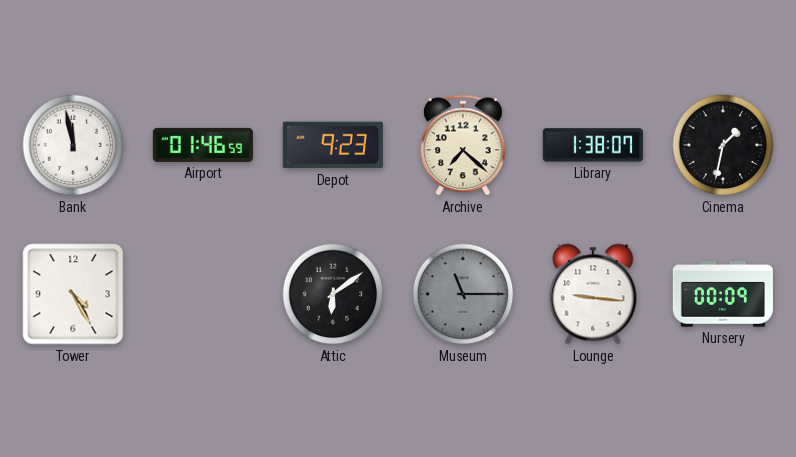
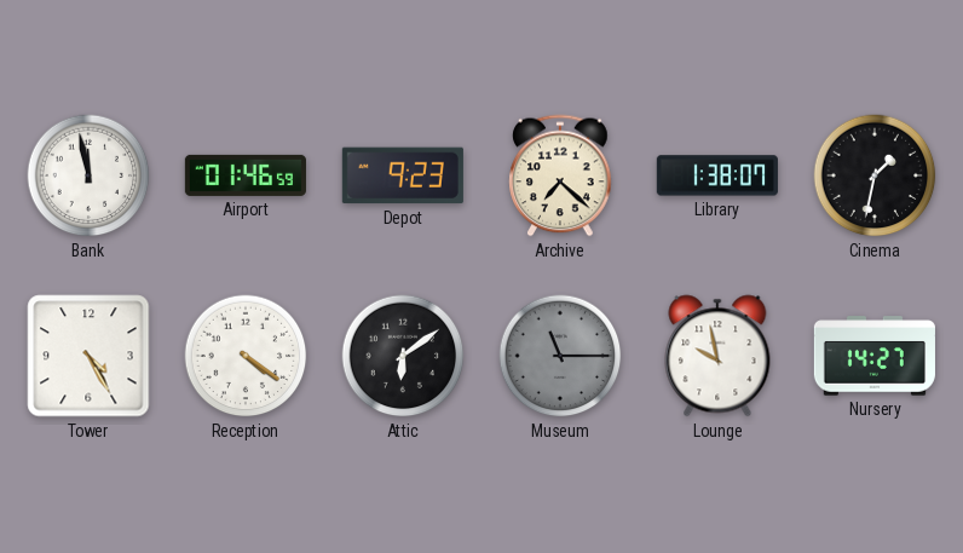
Reception: none -> 4:21
Lounge: 9:16 -> 9:58
Nursery: 00:09 -> 14:27
